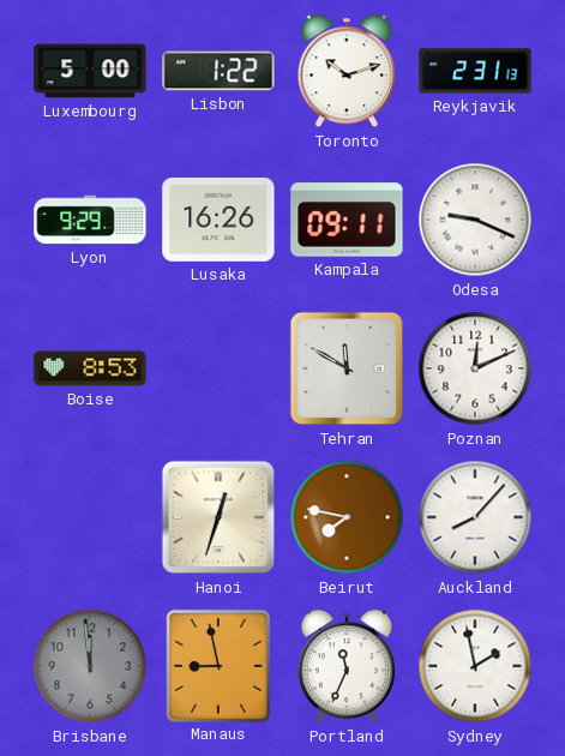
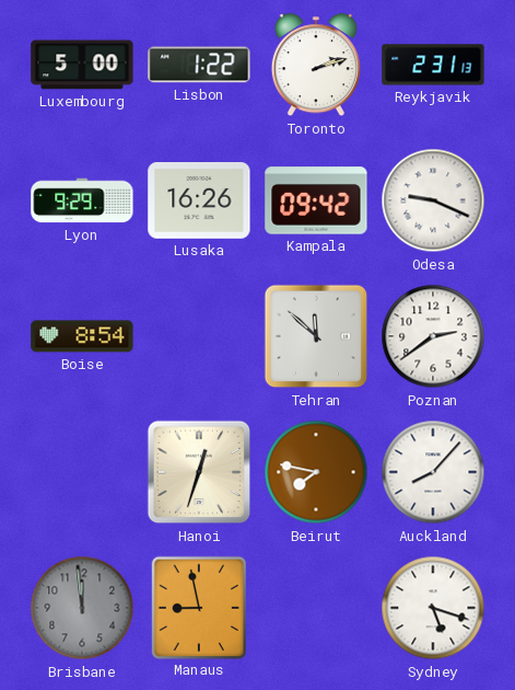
Toronto: 10:12 -> 2:12
Kampala: 09:11 -> 09:42
Boise: 8:53 -> 8:54
Tehran: 11:50 -> 11:52
Poznan: 12:11 -> 2:39
Portland: 11:34 -> none
Sydney: 1:58 -> 5:18
